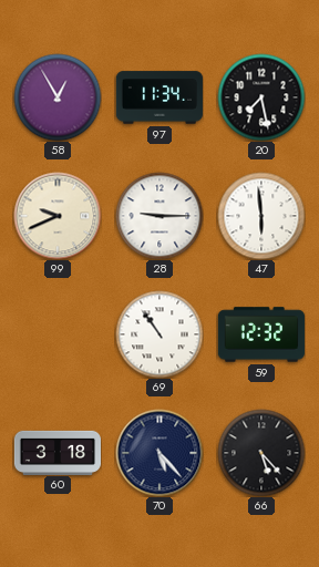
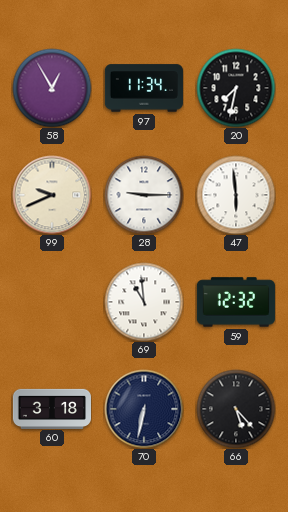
20: 7:28 -> 7:32
69: 10:54 -> 10:59
70: 5:23 -> 6:32
